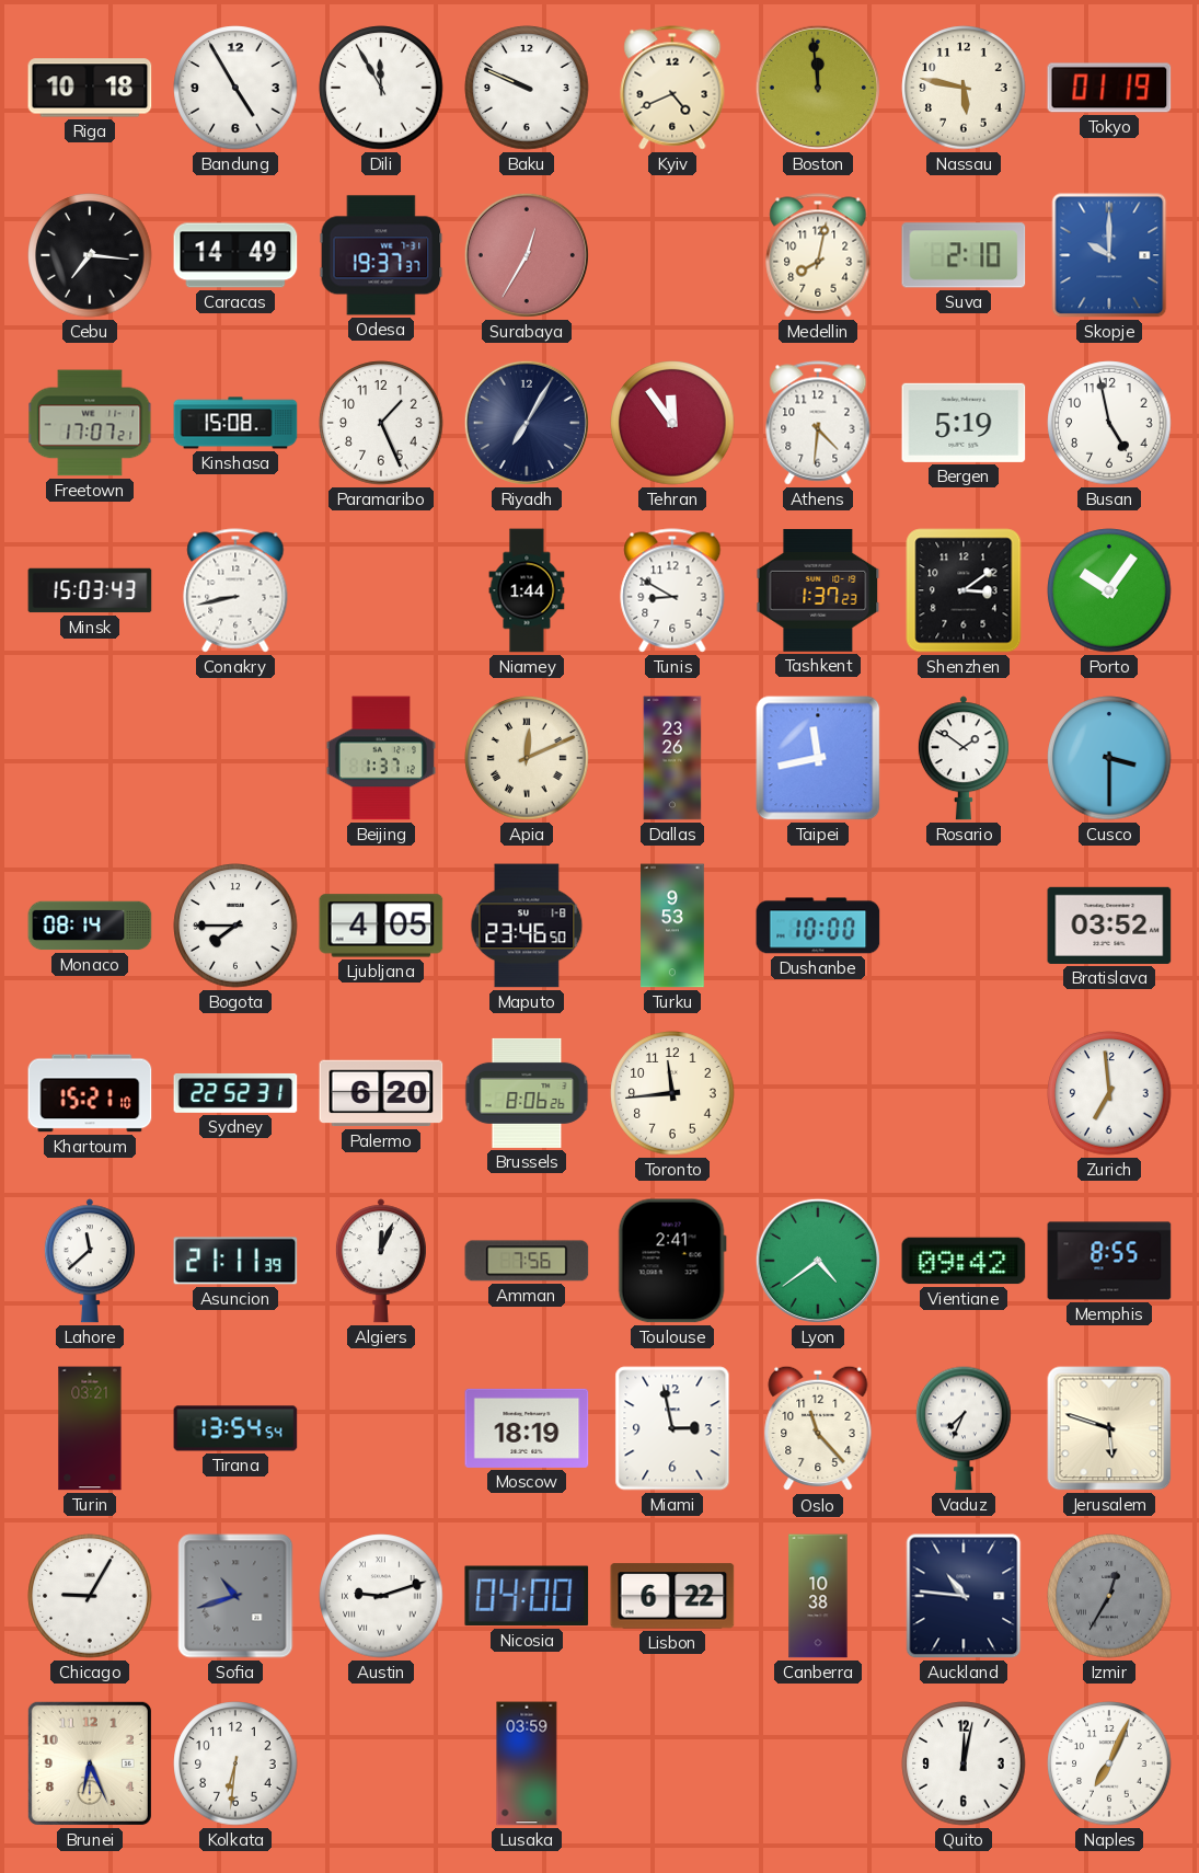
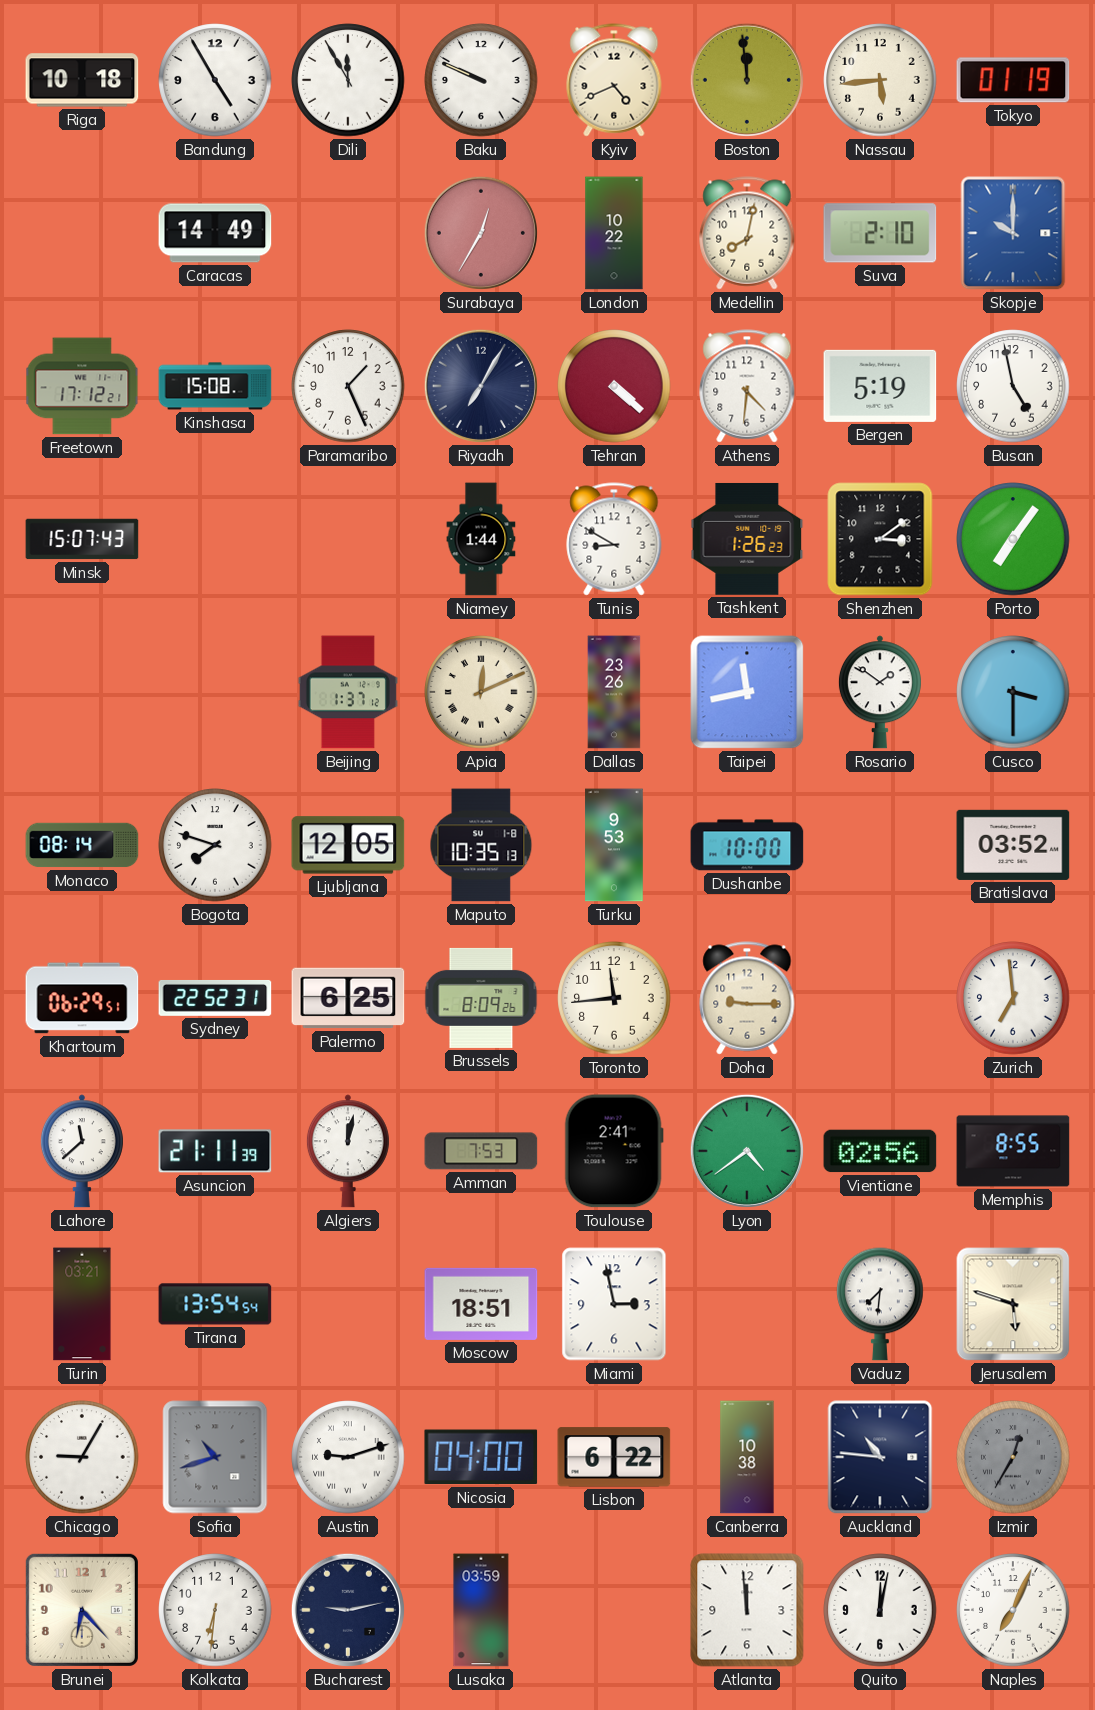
Nassau: 5:47 -> 5:44
Cebu: 7:16 -> none
Odesa: 19:37 -> none
London: none -> 10:22
Freetown: 17:07 -> 17:12
Tehran: 11:54 -> 4:22
Minsk: 15:03 -> 15:07
Conakry: 8:43 -> none
Tashkent: 1:37 -> 1:26
Porto: 10:06 -> 7:06
Bogota: 7:45 -> 7:48
Ljubljana: 4:05 -> 12:05
Maputo: 23:46 -> 10:35
Khartoum: 15:21 -> 06:29
Palermo: 6:20 -> 6:25
Brussels: 8:06 -> 8:09
Doha: none -> 9:15
Algiers: 12:04 -> 12:02
Amman: 7:56 -> 7:53
Vientiane: 09:42 -> 02:56
Moscow: 18:19 -> 18:51
Oslo: 11:23 -> none
Vaduz: 7:34 -> 7:31
Brunei: 6:26 -> 6:23
Bucharest: none -> 9:13
Atlanta: none -> 11:59
